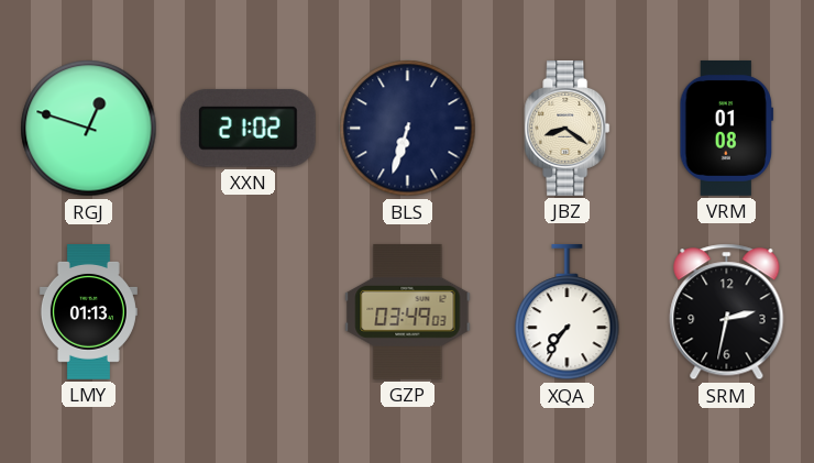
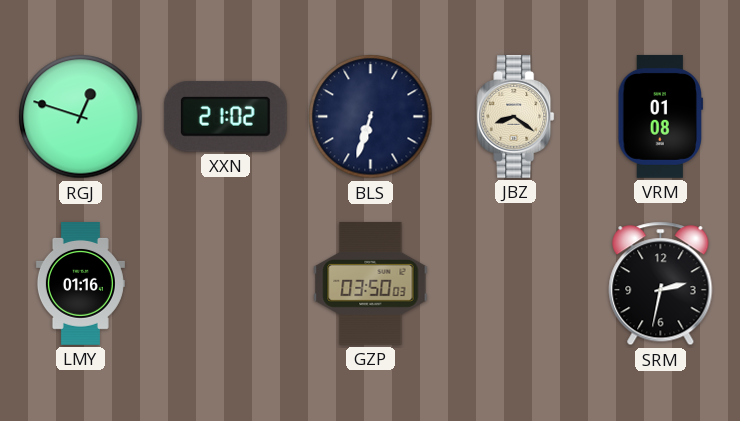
LMY: 01:13 -> 01:16
GZP: 03:49 -> 03:50
XQA: 7:36 -> none
